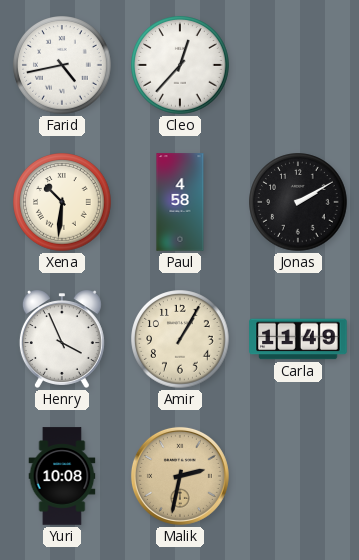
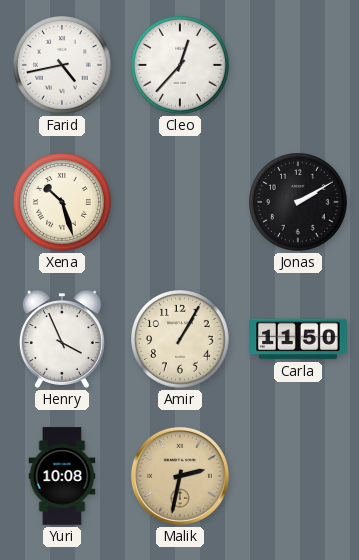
Xena: 10:31 -> 10:27
Paul: 4:58 -> none
Carla: 11:49 -> 11:50
